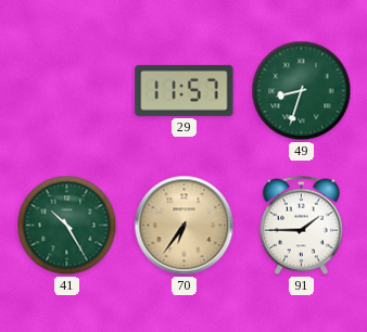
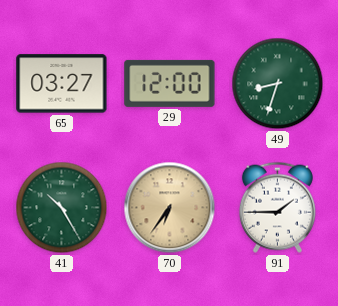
65: none -> 03:27
29: 11:57 -> 12:00
